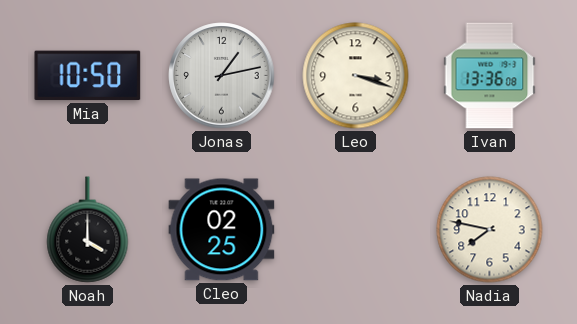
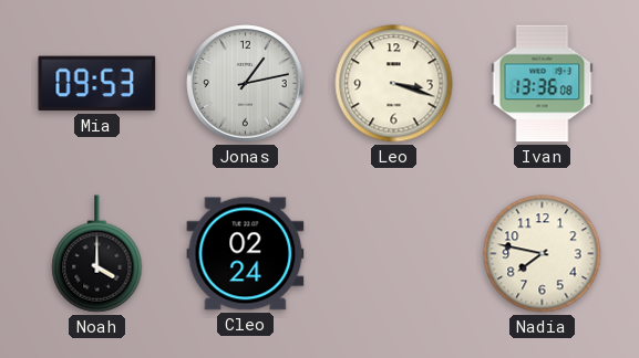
Mia: 10:50 -> 09:53
Cleo: 02:25 -> 02:24
